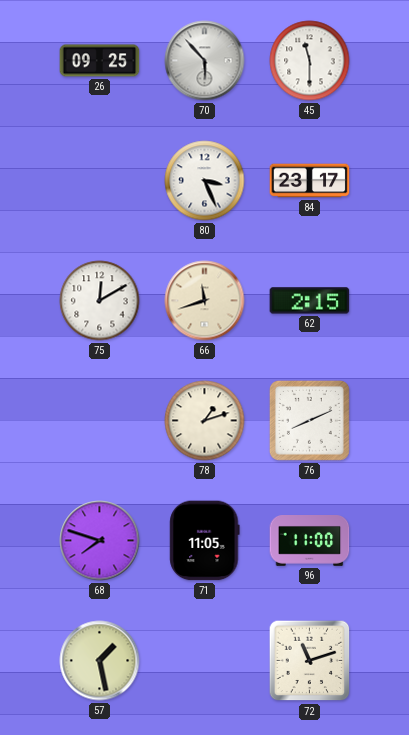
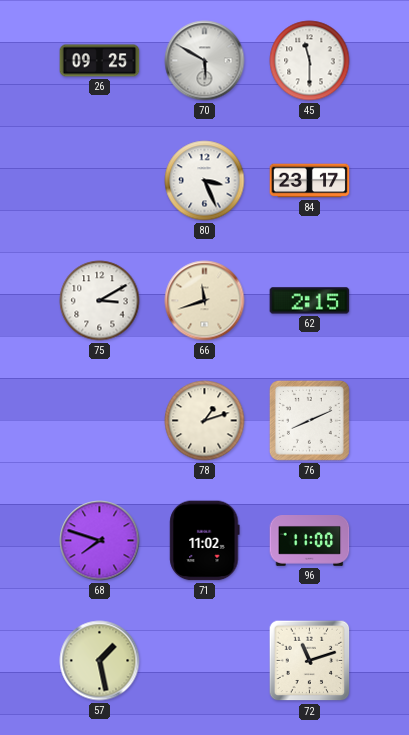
70: 5:53 -> 5:50
75: 12:10 -> 3:10
71: 11:05 -> 11:02
